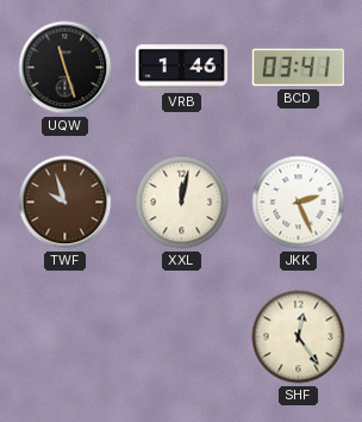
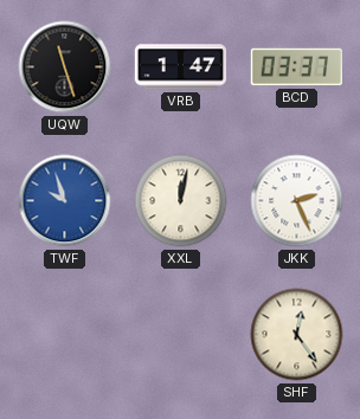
VRB: 1:46 -> 1:47
BCD: 03:41 -> 03:37
TWF dial: brown -> blue
